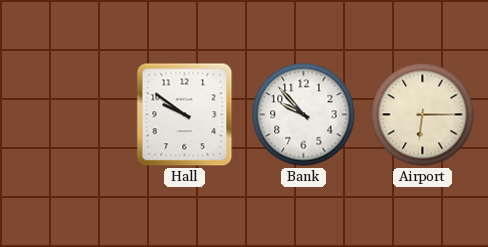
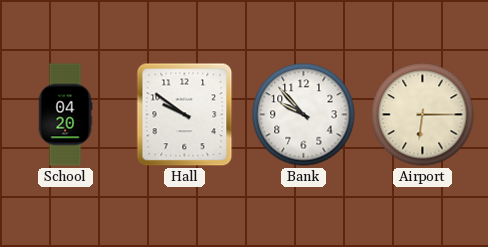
School: none -> 04:20
